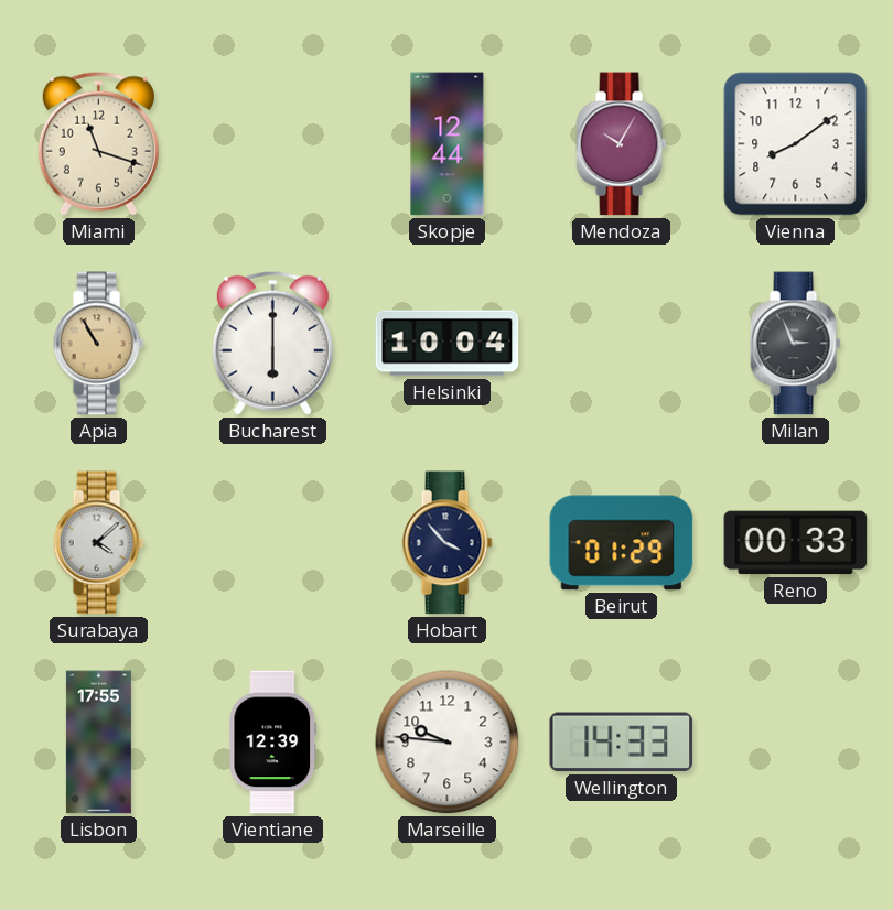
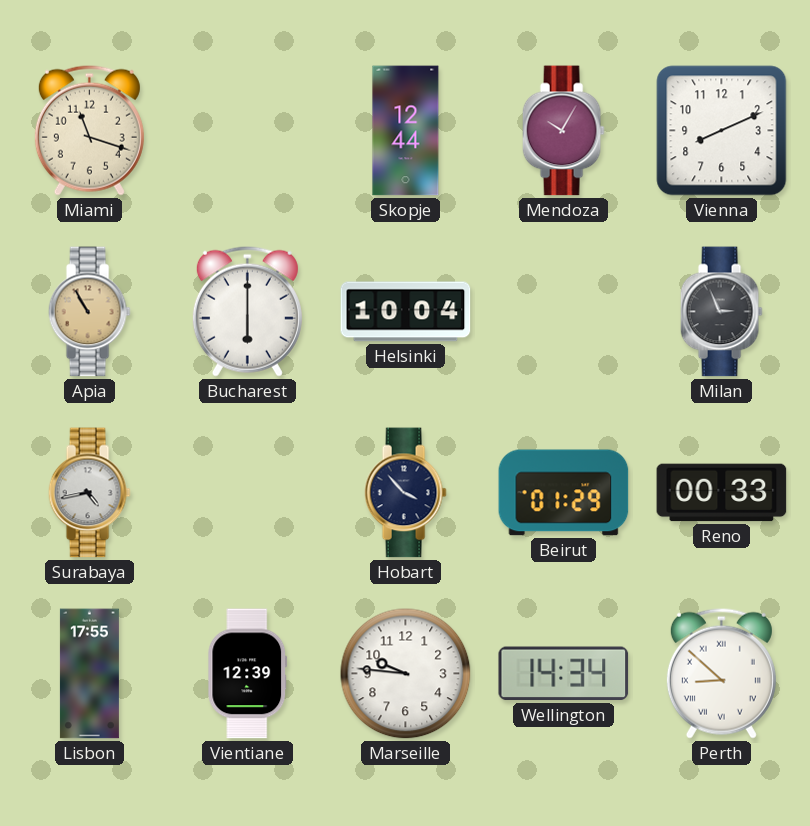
Vienna: 8:09 -> 8:11
Surabaya: 4:08 -> 4:43
Wellington: 14:33 -> 14:34
Perth: none -> 8:52
